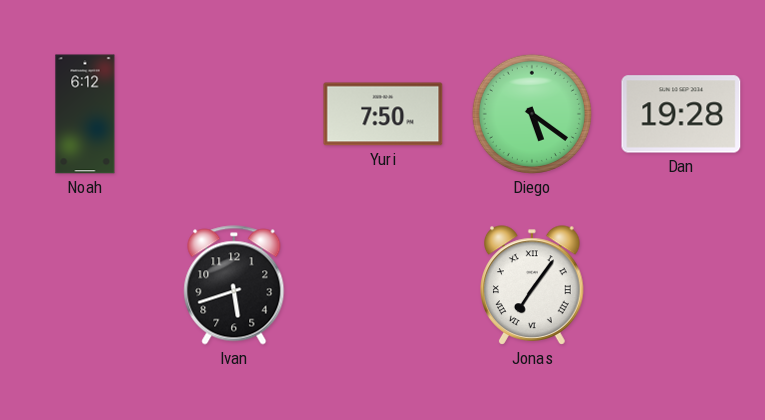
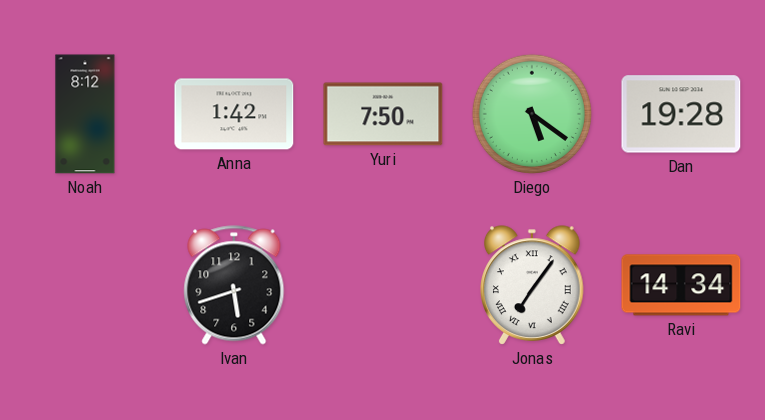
Noah: 6:12 -> 8:12
Anna: none -> 1:42
Ravi: none -> 14:34
